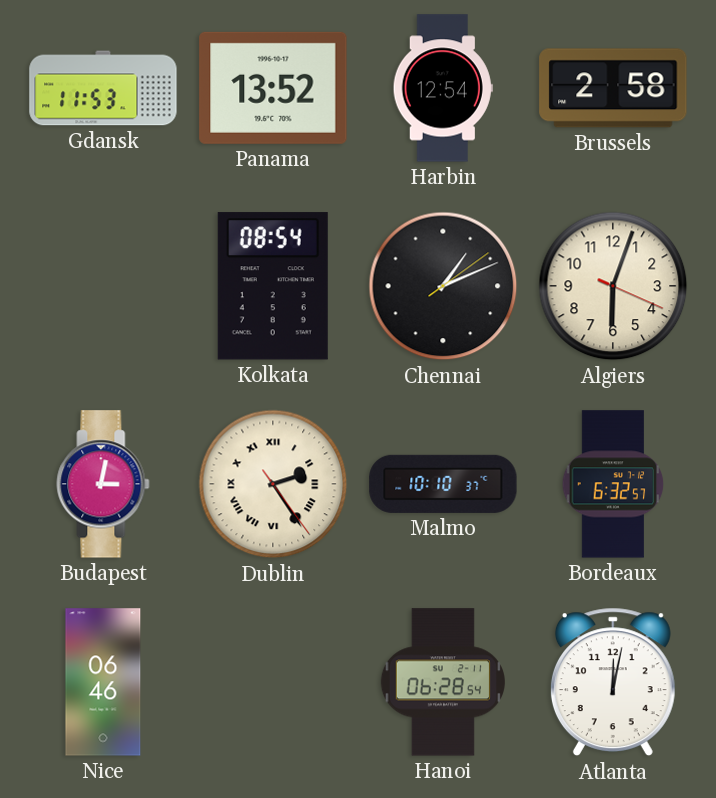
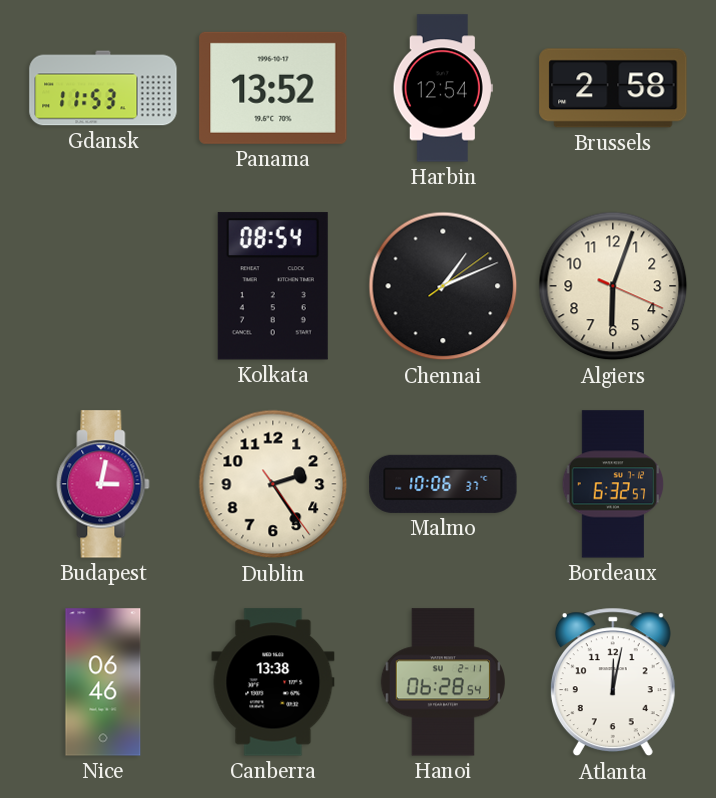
Dublin numerals: Roman -> Arabic
Malmo: 10:10 -> 10:06
Canberra: none -> 13:38
